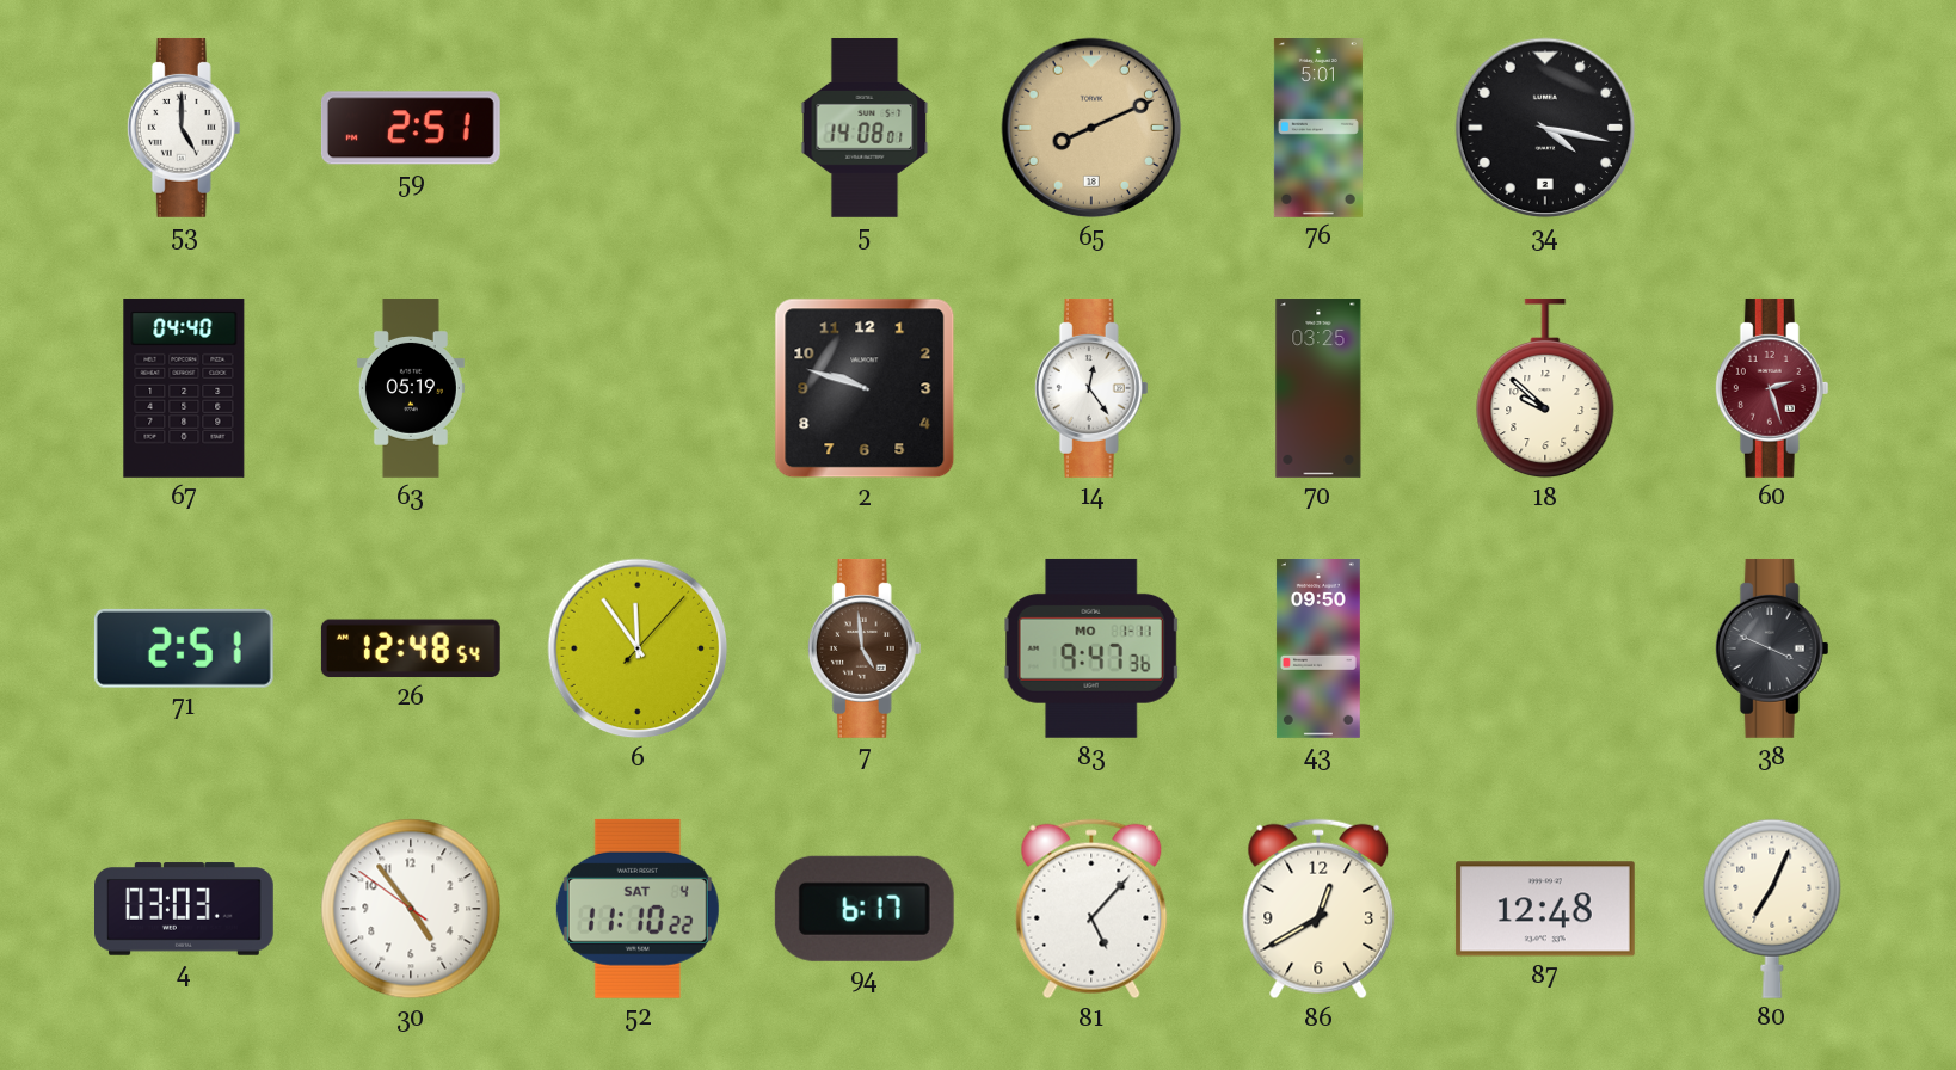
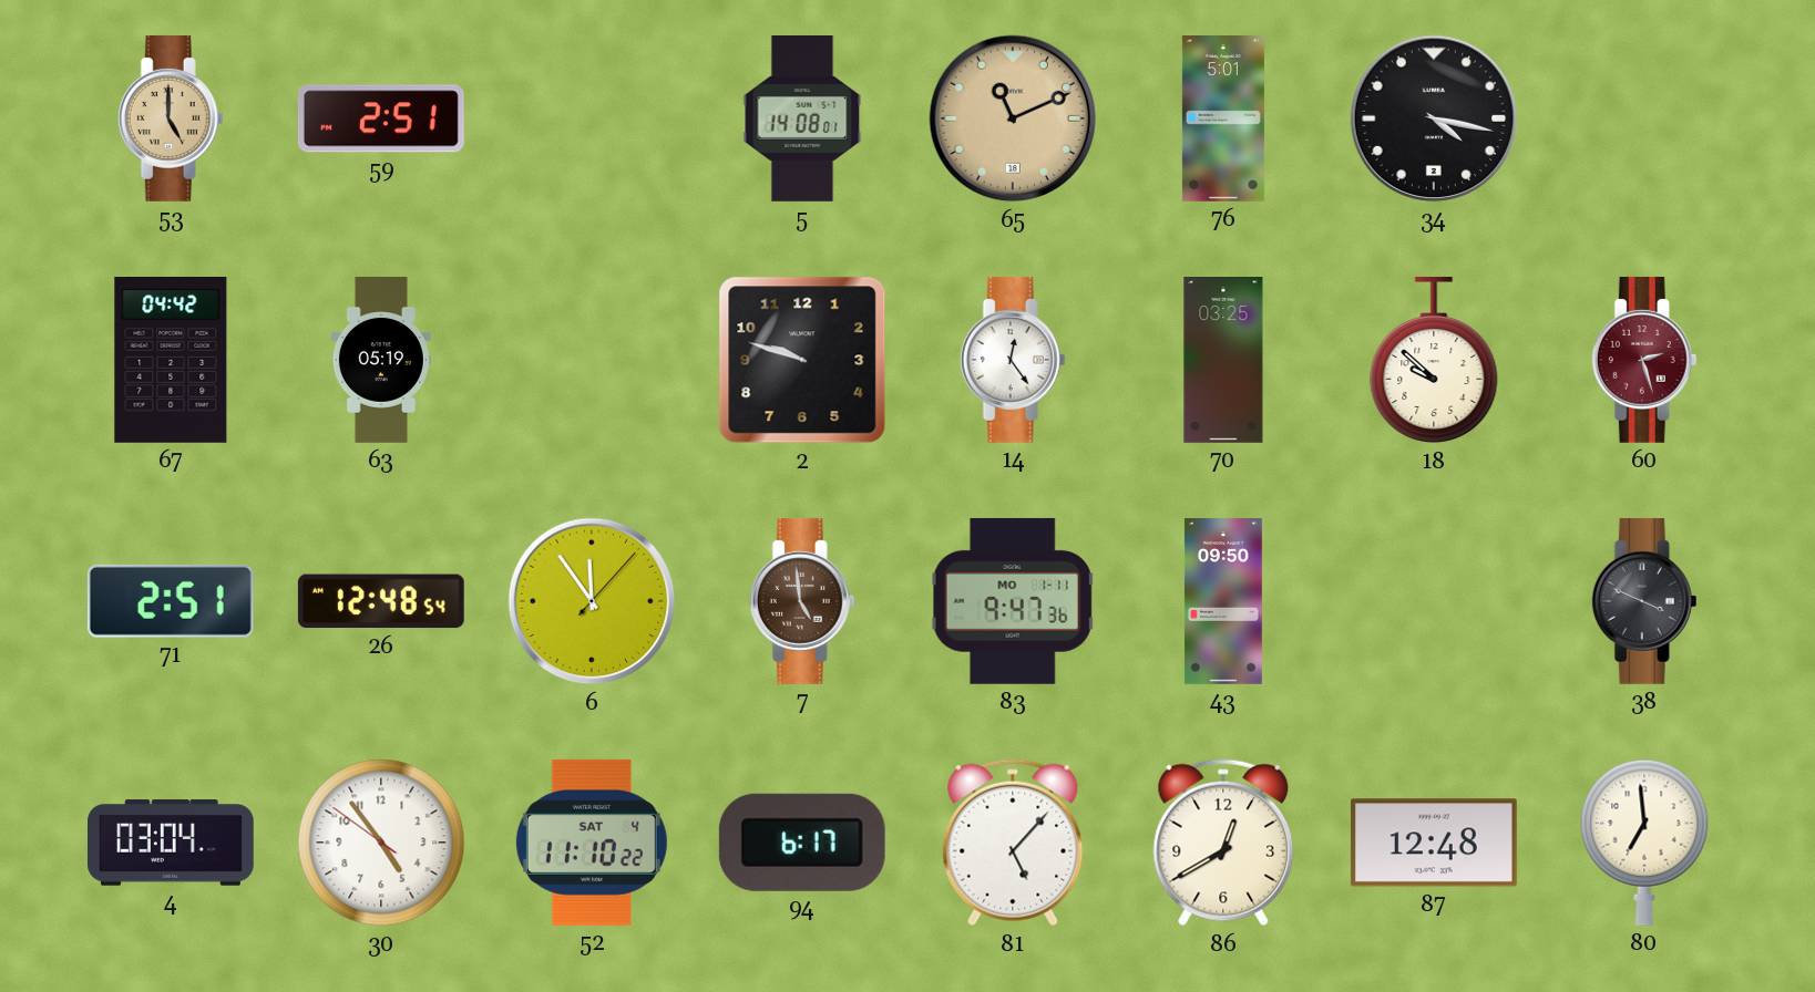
53 dial: white -> champagne
65: 8:11 -> 11:11
67: 04:40 -> 04:42
4: 03:03 -> 03:04
80: 7:04 -> 6:59
